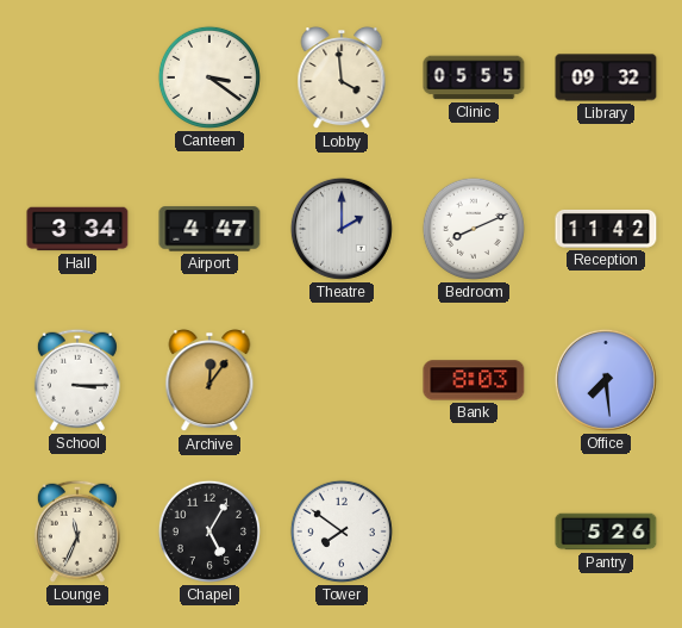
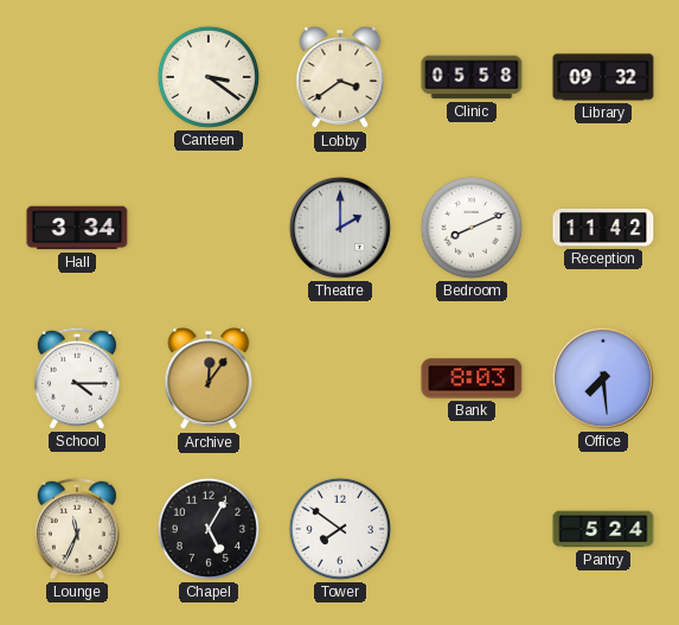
Lobby: 3:59 -> 3:39
Clinic: 05:55 -> 05:58
Airport: 4:47 -> none
School: 3:15 -> 4:15
Pantry: 5:26 -> 5:24
